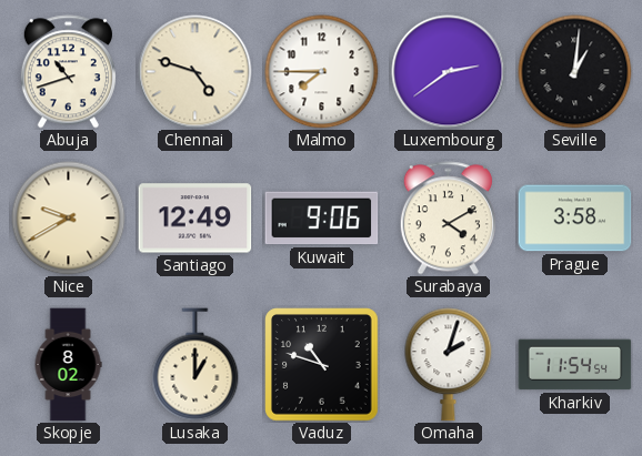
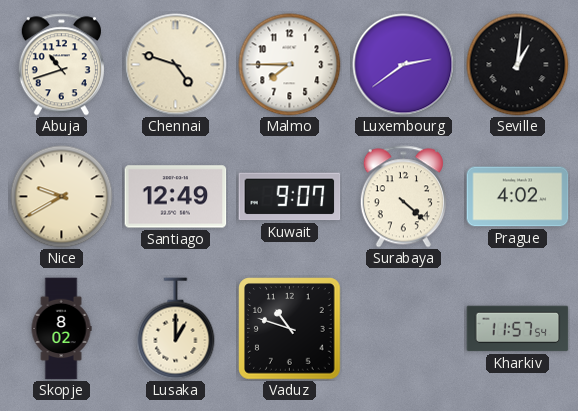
Kuwait: 9:06 -> 9:07
Surabaya: 4:10 -> 4:22
Prague: 3:58 -> 4:02
Omaha: 2:03 -> none
Kharkiv: 11:54 -> 11:57
